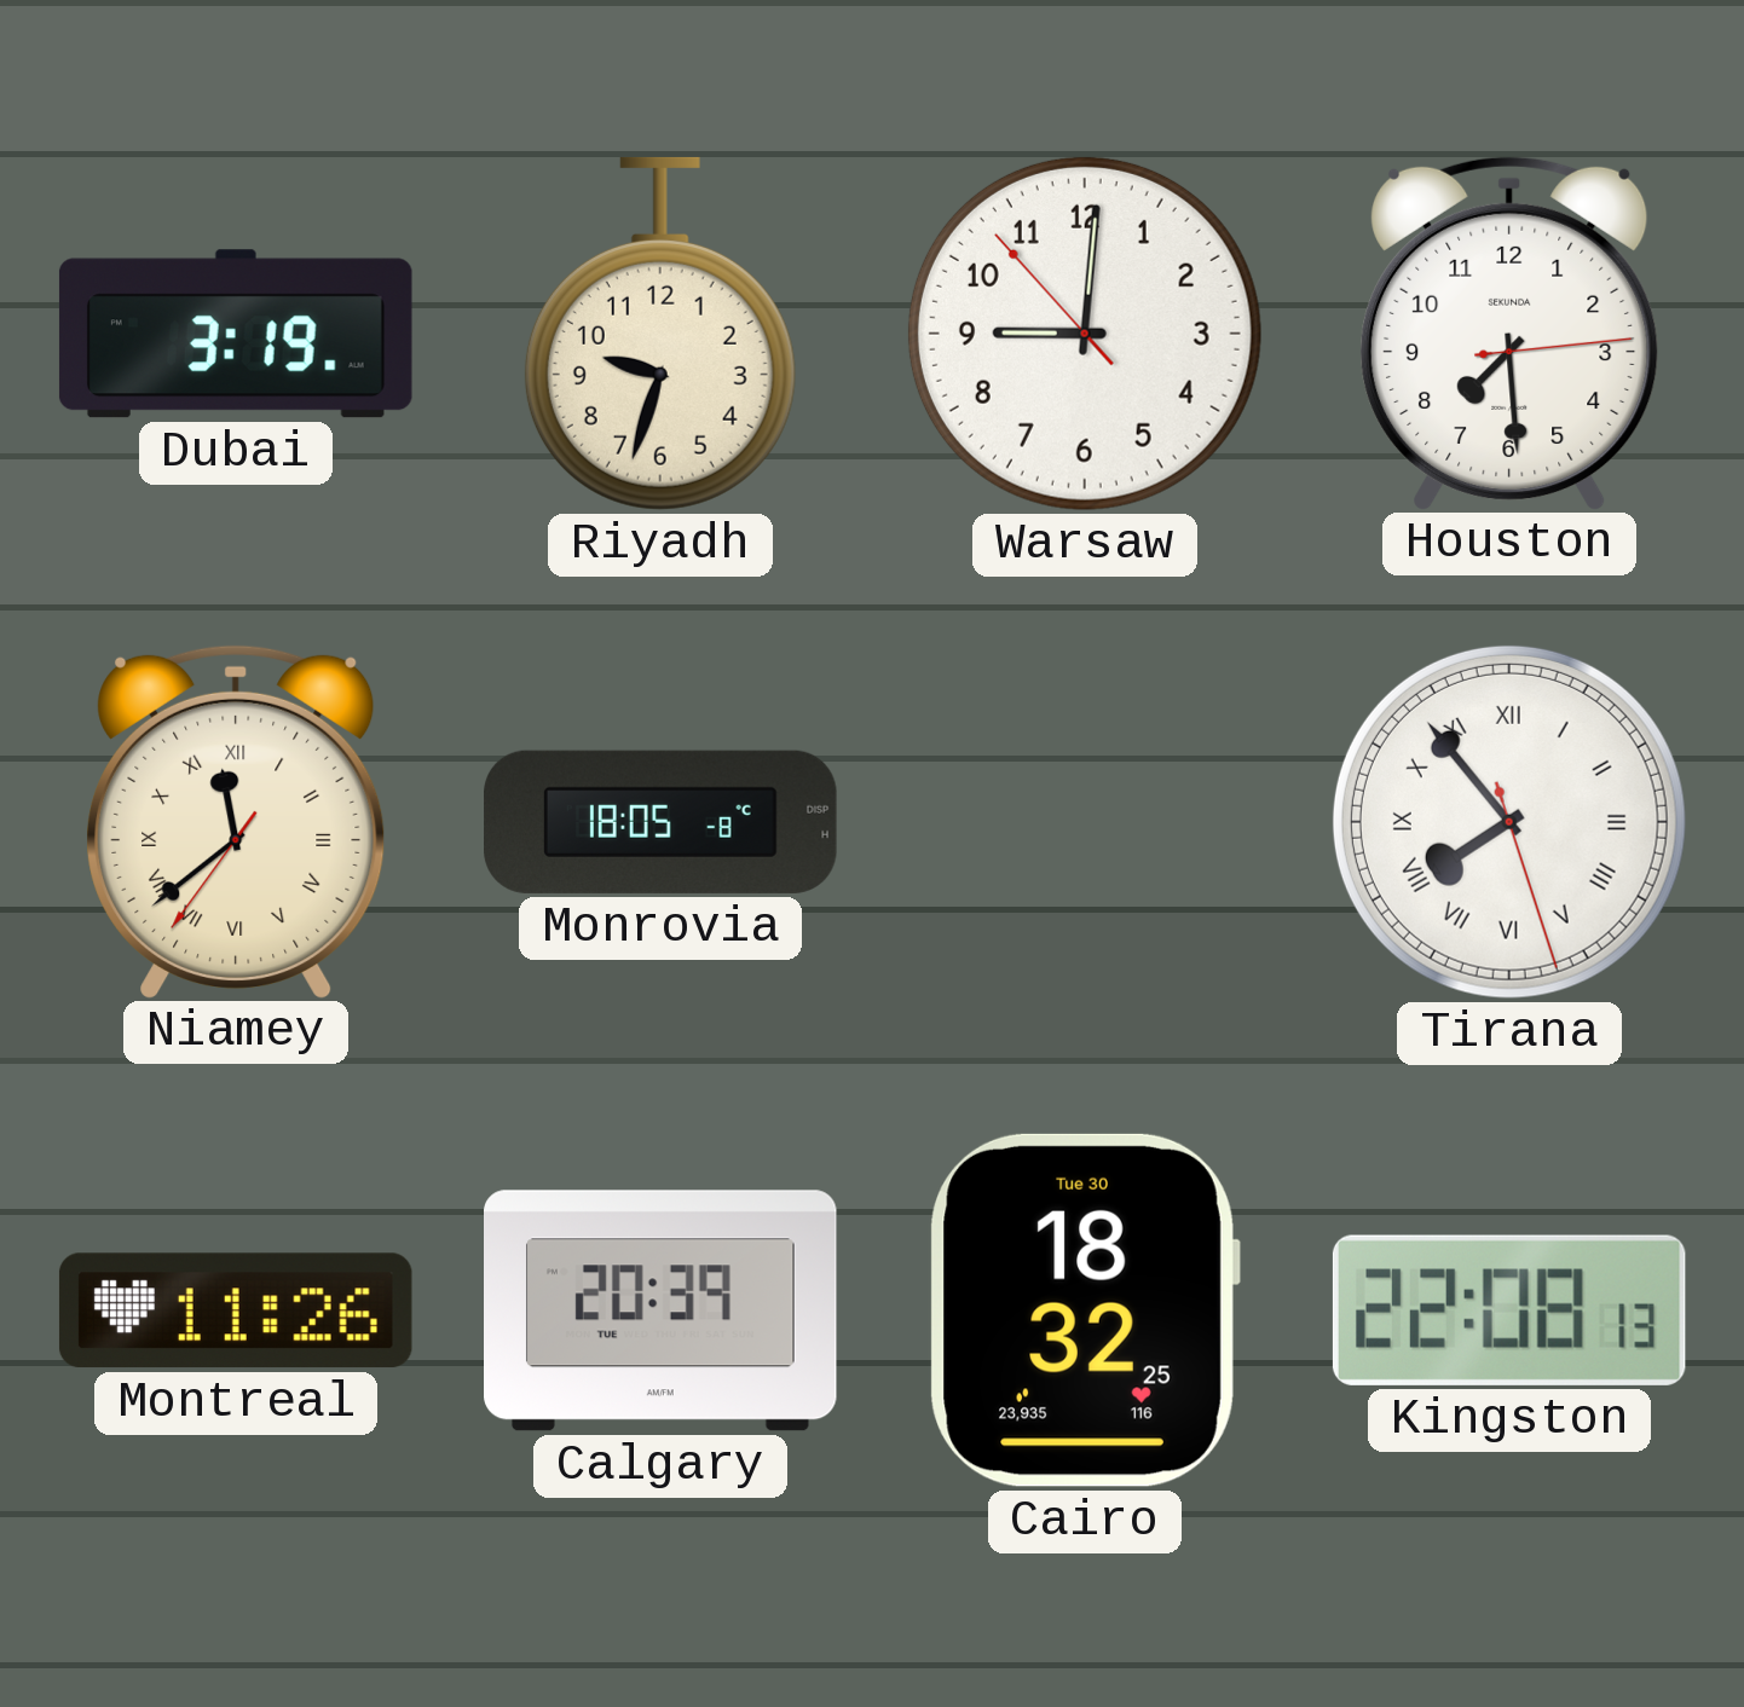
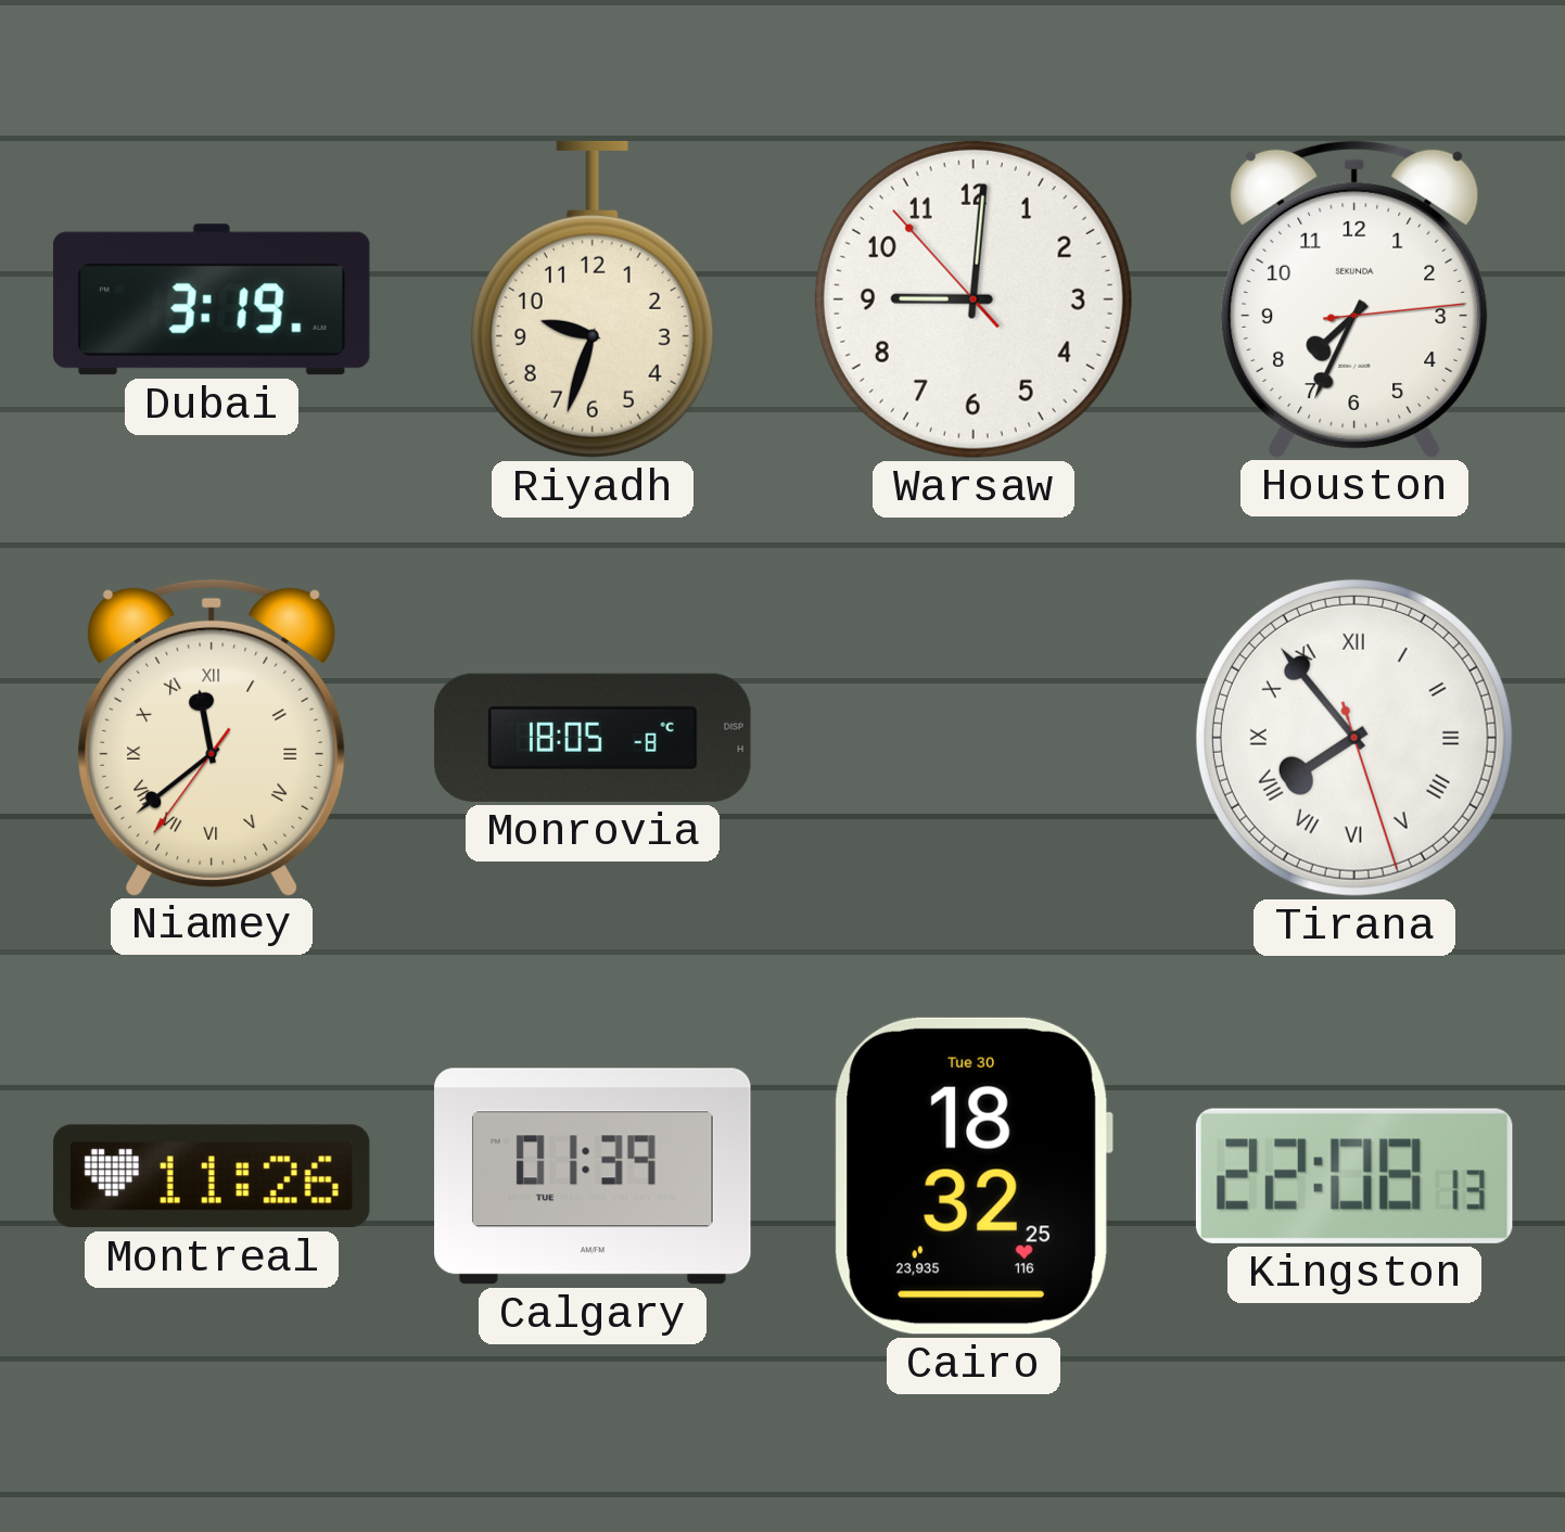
Houston: 7:29 -> 7:34
Calgary: 20:39 -> 01:39
